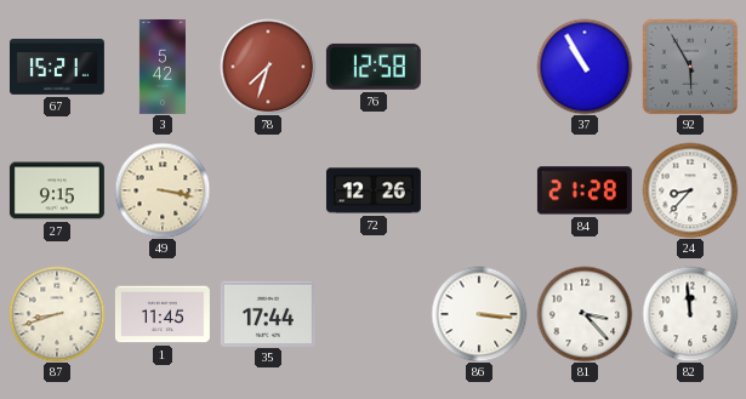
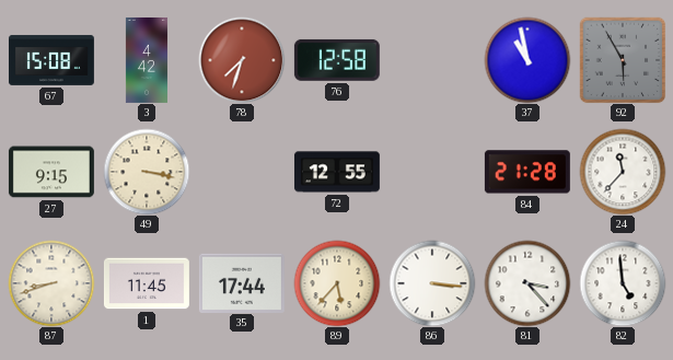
67: 15:21 -> 15:08
3: 5:42 -> 4:42
37: 10:55 -> 10:58
72: 12:26 -> 12:55
24: 8:37 -> 11:37
89: none -> 5:37
82: 11:59 -> 4:59
